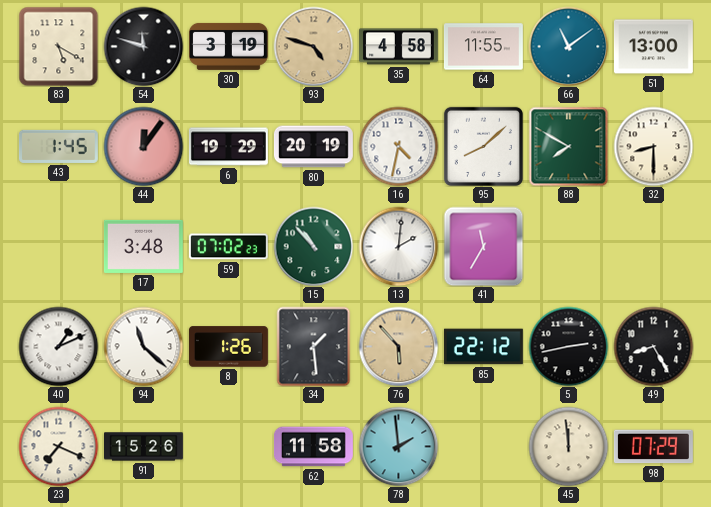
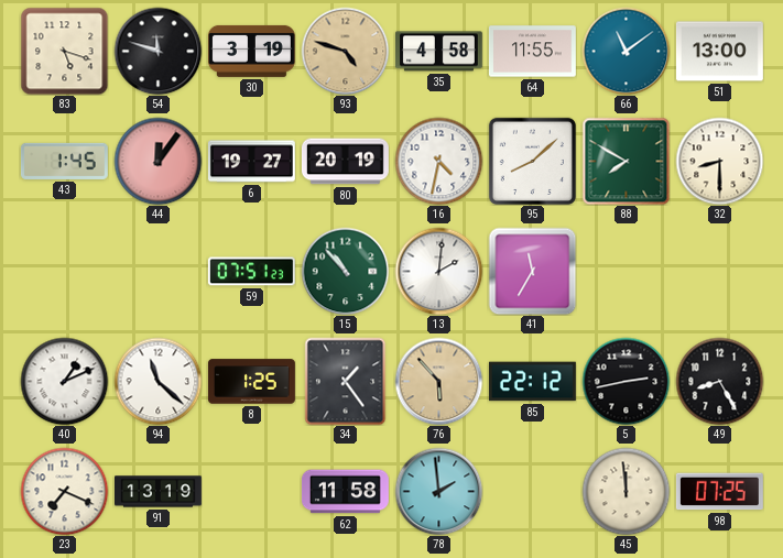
83: 5:20 -> 5:18
6: 19:29 -> 19:27
17: 3:48 -> none
59: 07:02 -> 07:51
8: 1:26 -> 1:25
34: 1:29 -> 1:24
91: 15:26 -> 13:19
98: 07:29 -> 07:25
